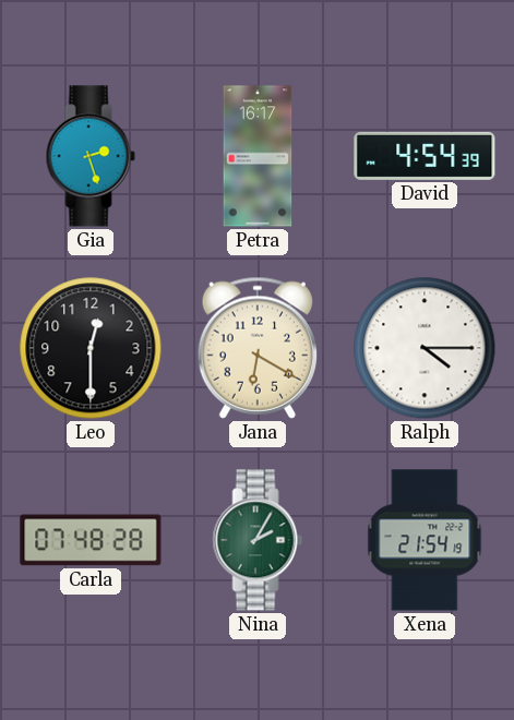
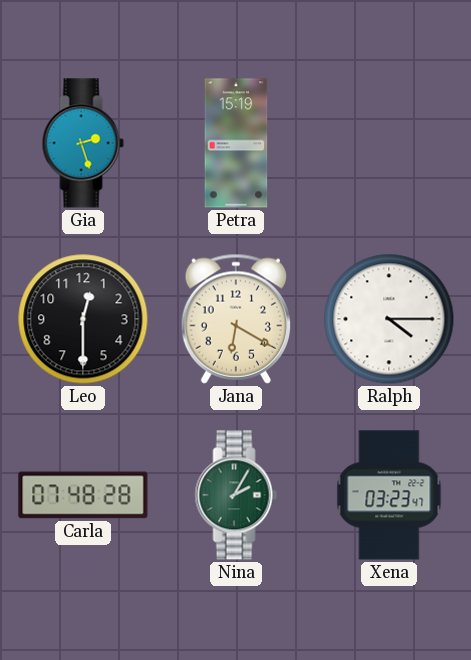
Petra: 16:17 -> 15:19
David: 4:54 -> none
Xena: 21:54 -> 03:23
